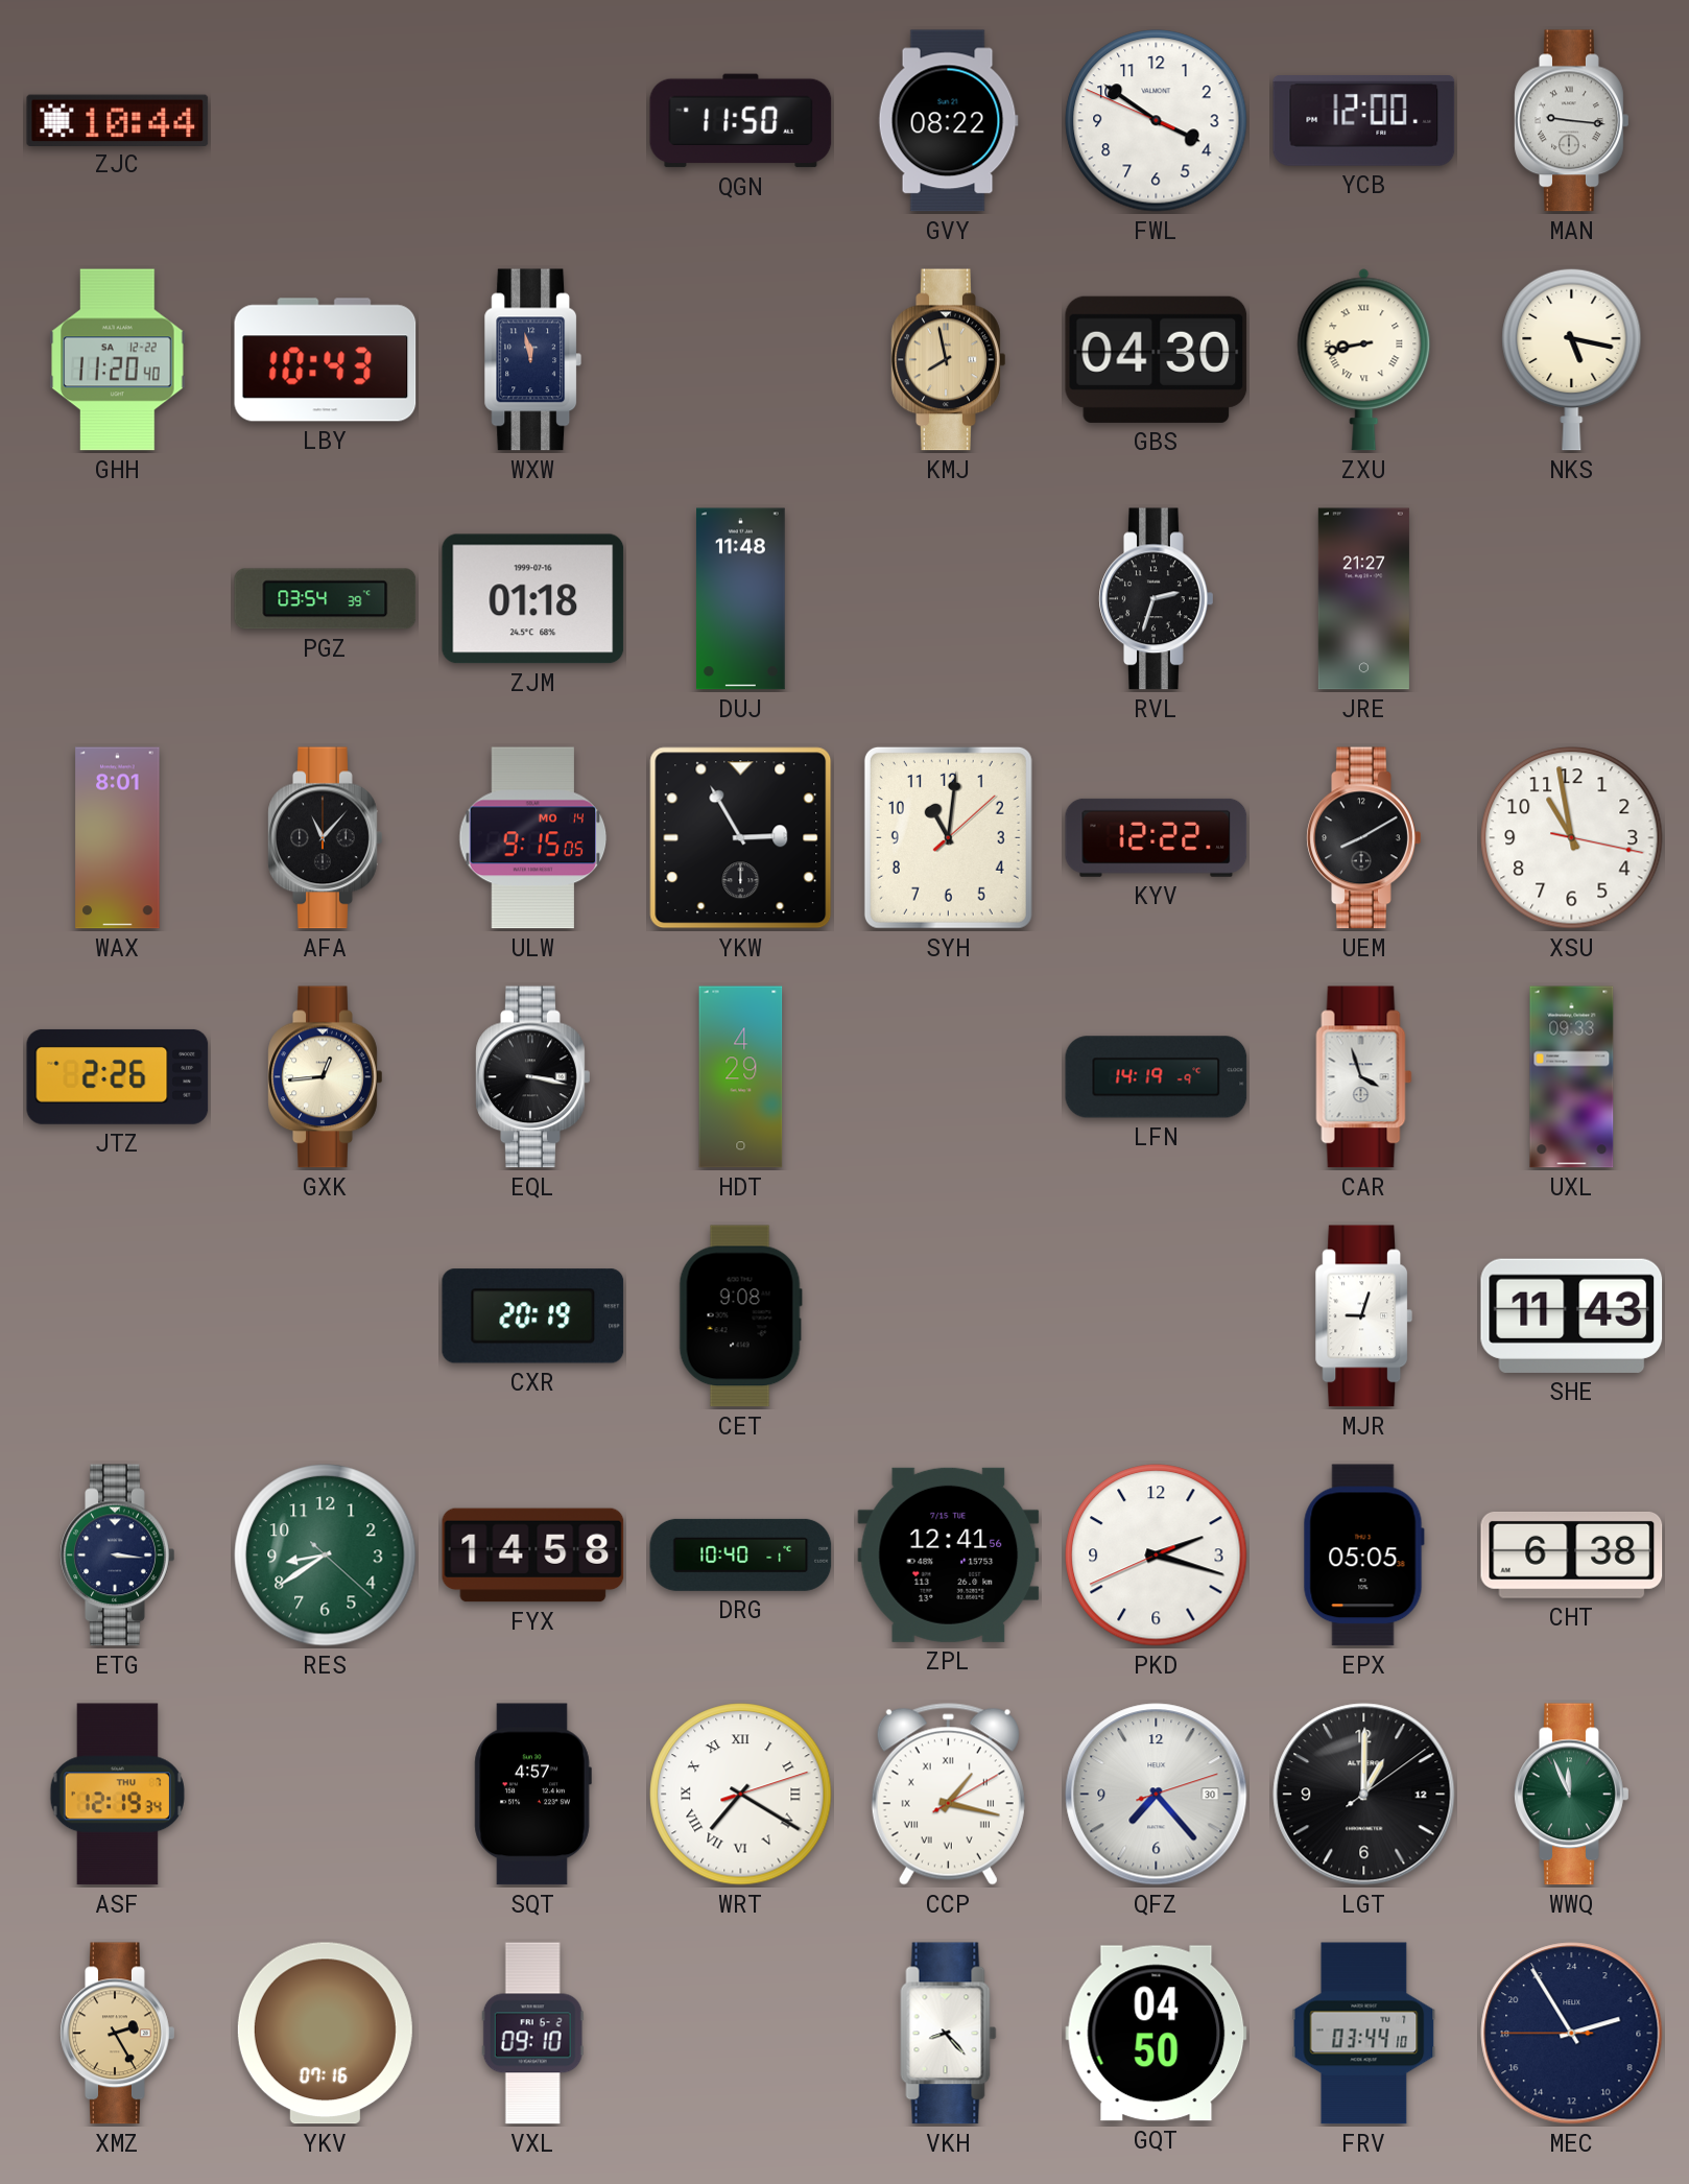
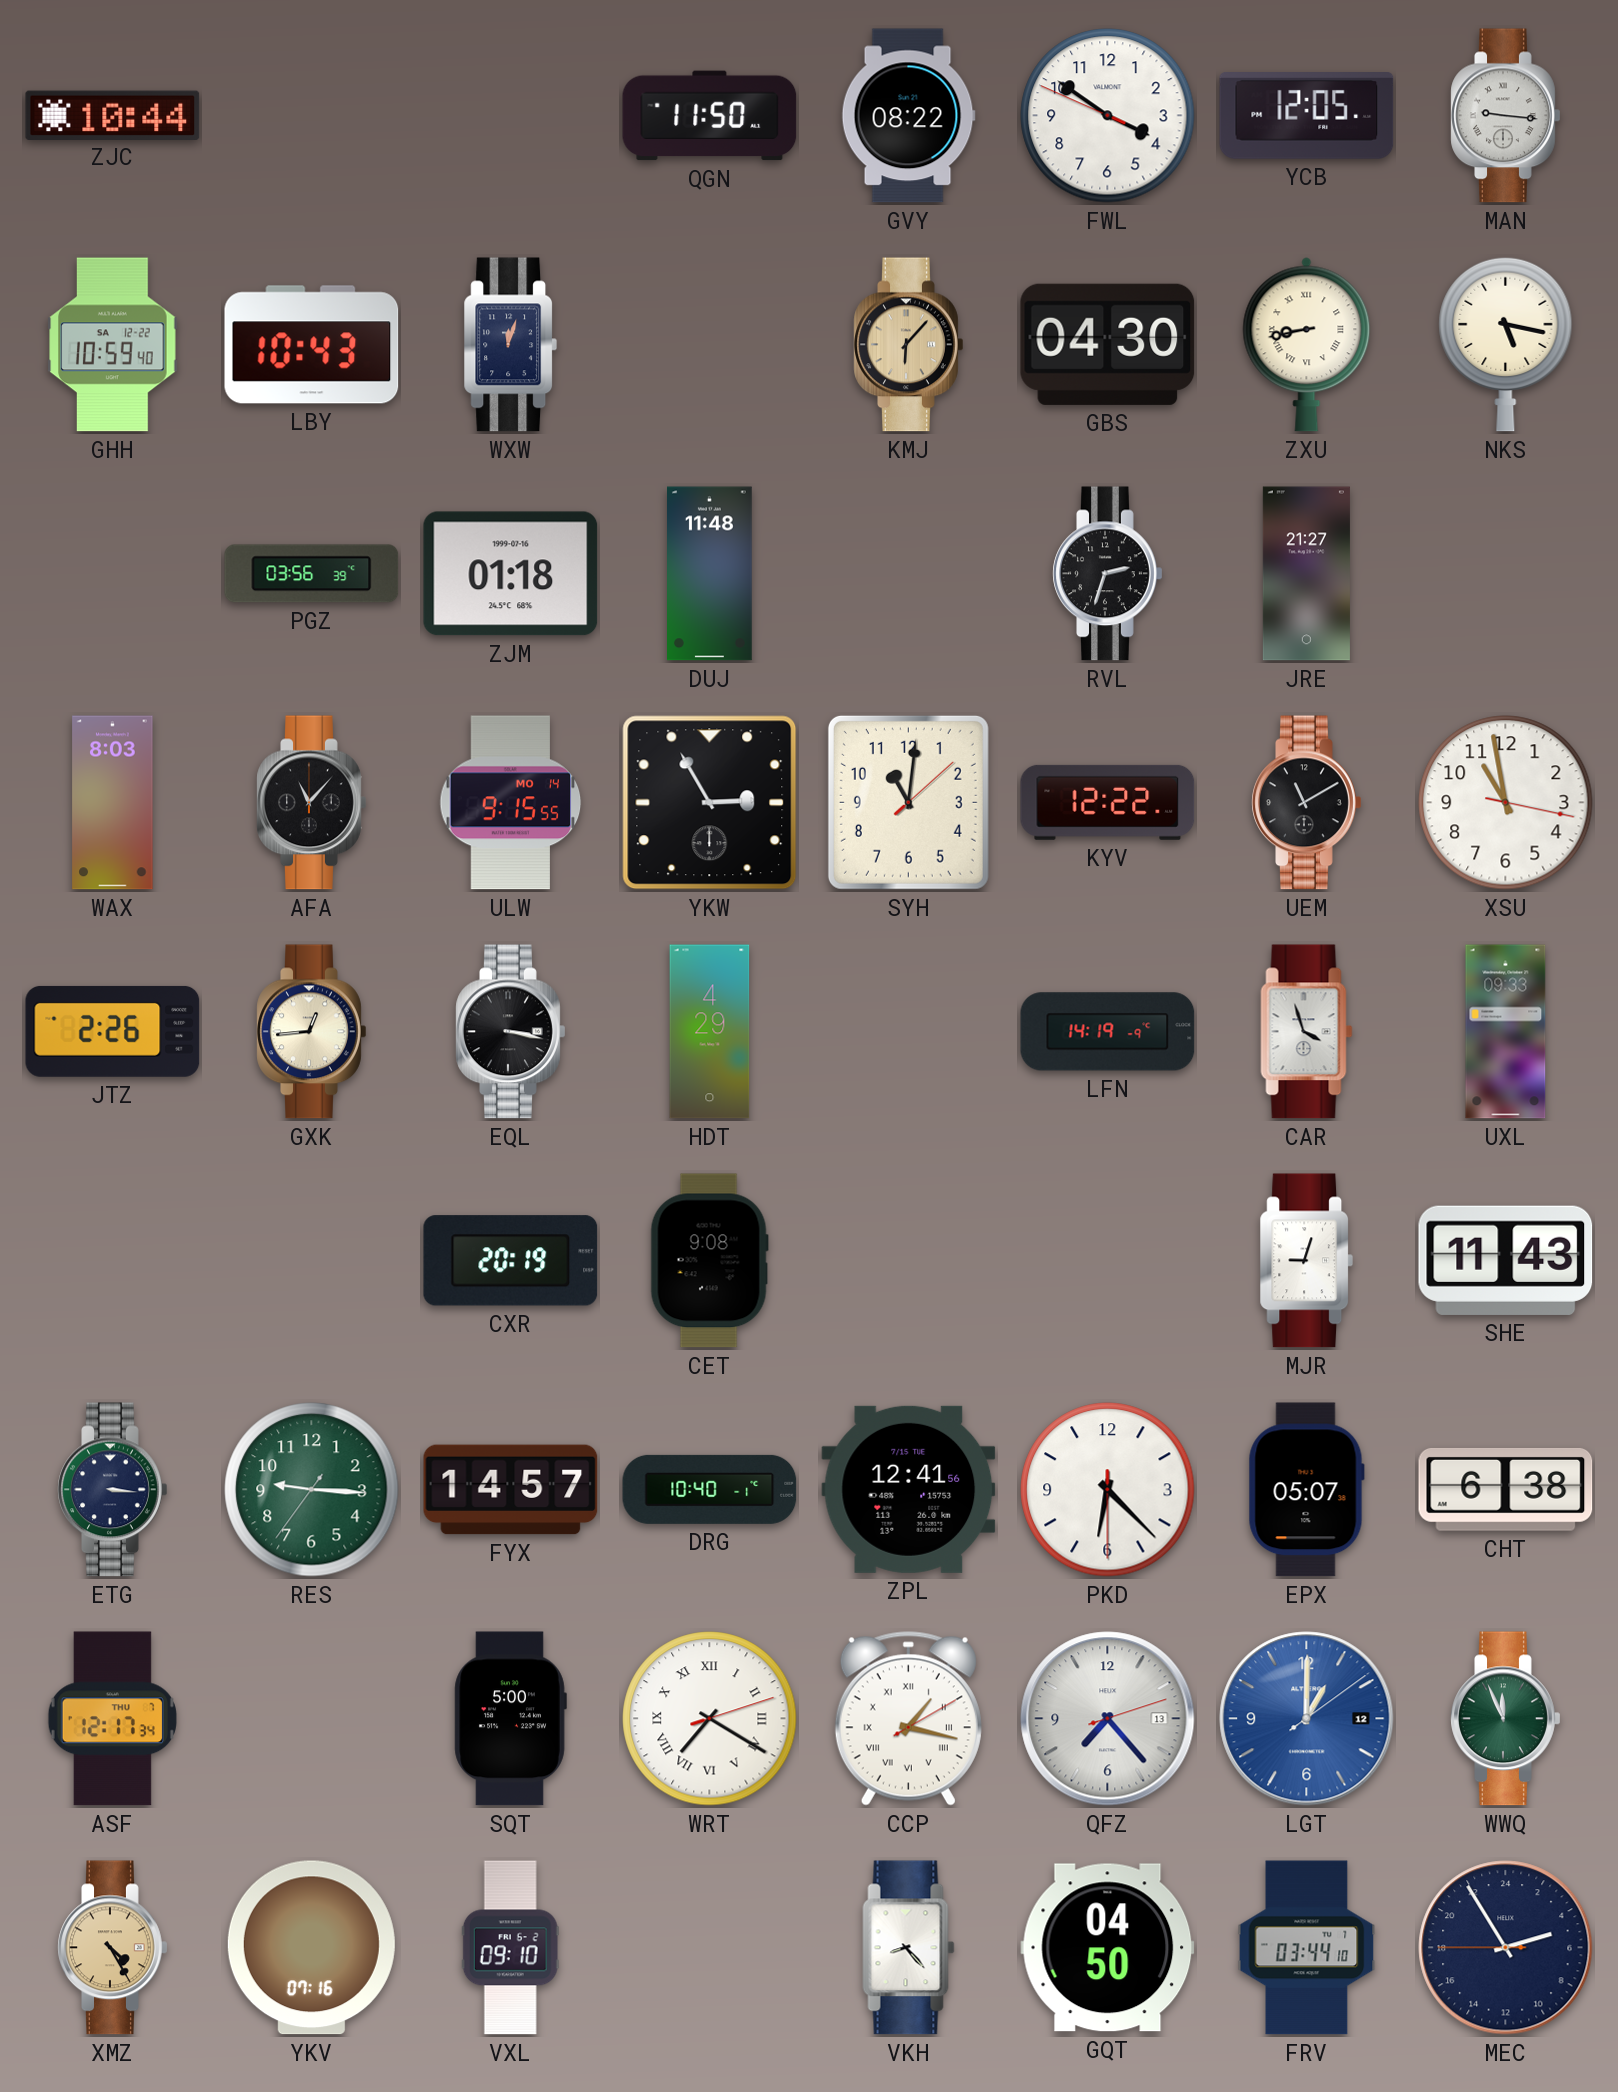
YCB: 12:00 -> 12:05
GHH: 11:20 -> 10:59
WXW: 11:58 -> 12:03
KMJ: 7:58 -> 6:07
PGZ: 03:54 -> 03:56
WAX: 8:01 -> 8:03
ULW: 9:15:05 -> 9:15:55
UEM: 8:10 -> 11:10
RES: 8:39 -> 9:15
FYX: 14:58 -> 14:57
PKD: 2:17 -> 6:22
EPX: 05:05 -> 05:07
ASF: 12:19 -> 12:17
SQT: 4:57 -> 5:00
QFZ date: 30 -> 13
LGT dial: black -> blue
XMZ: 2:25 -> 4:25
